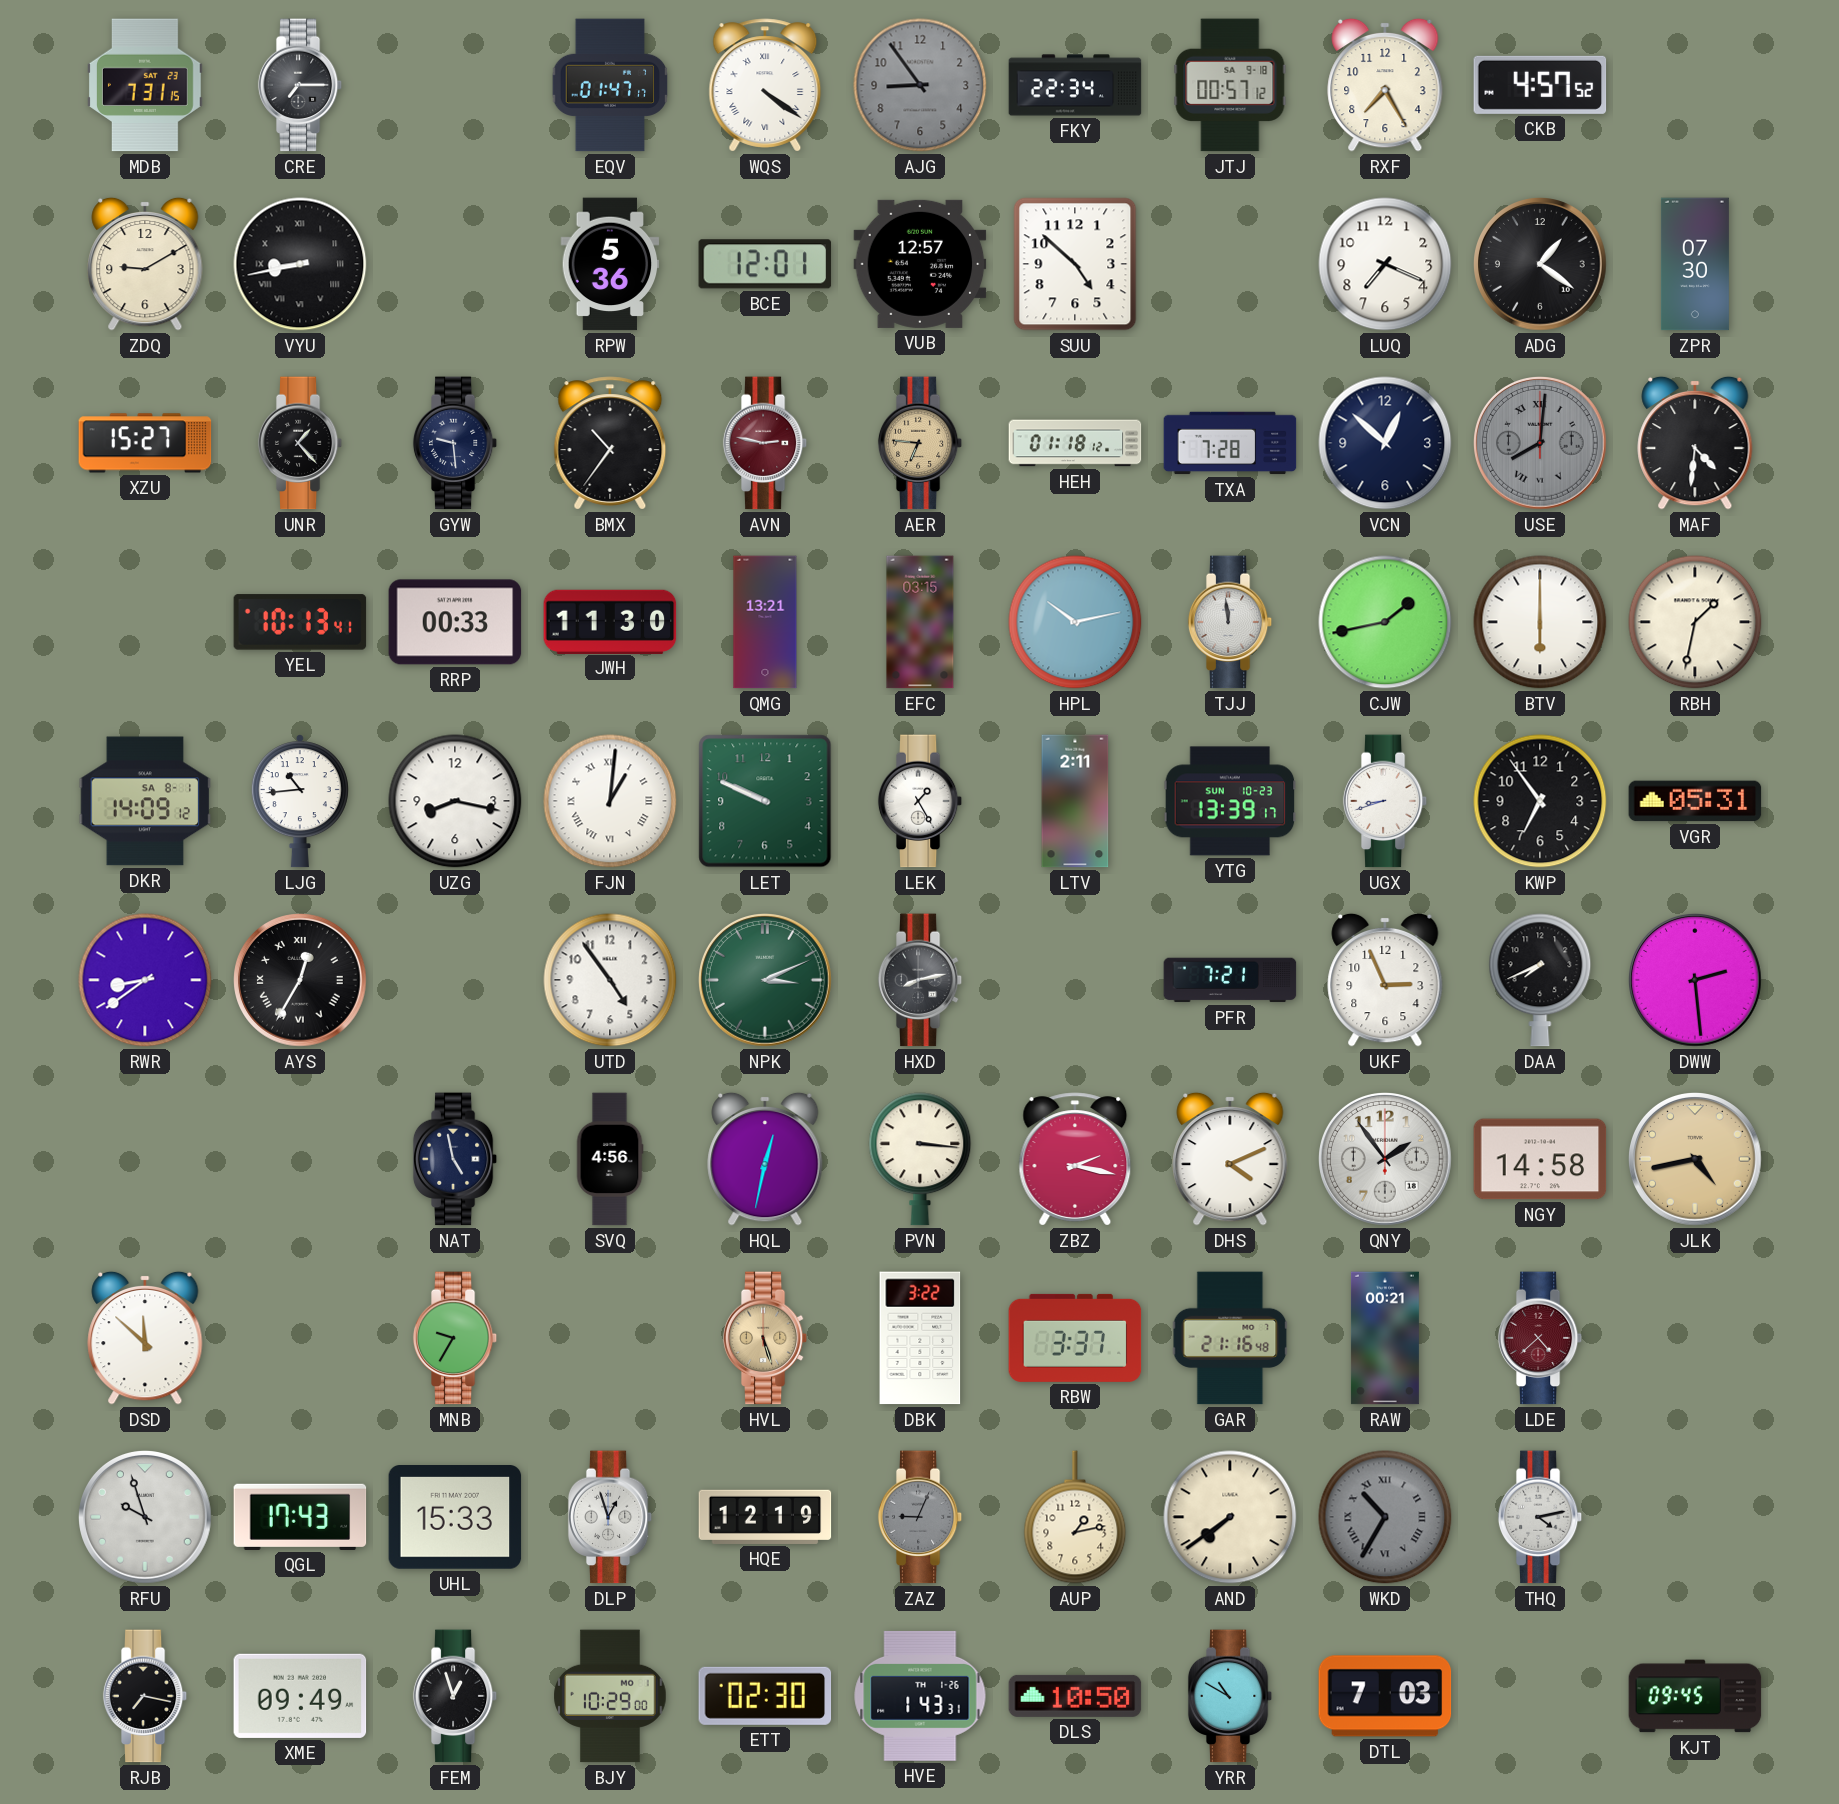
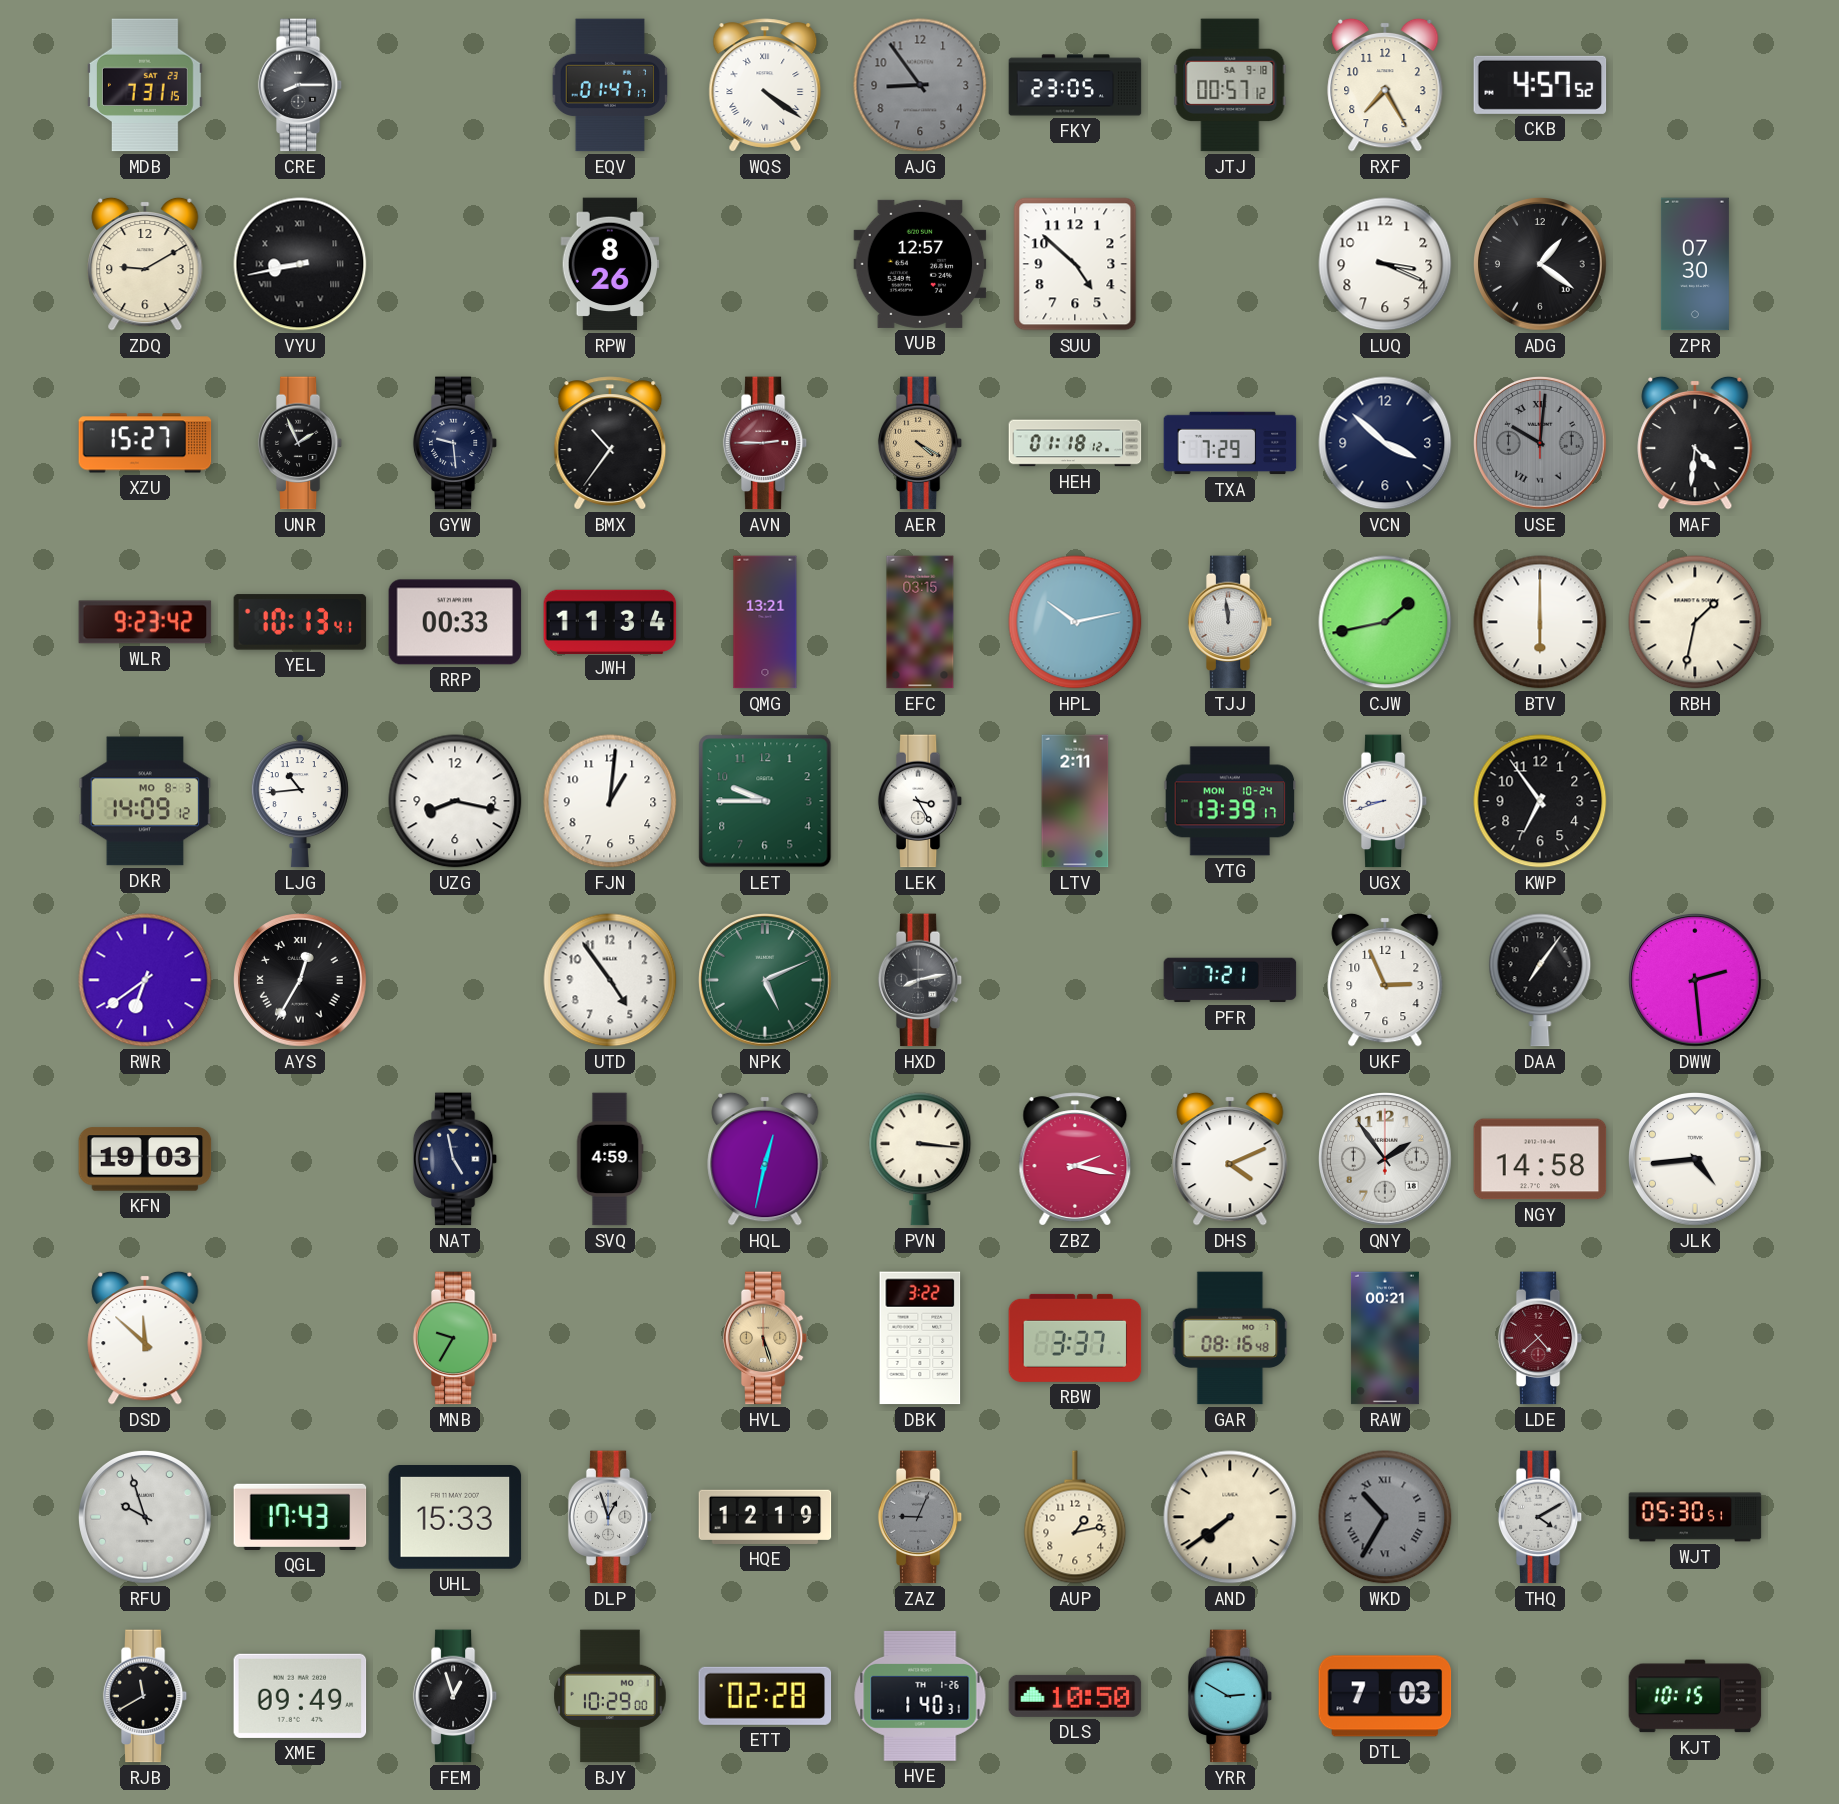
CRE: 7:15 -> 8:15
FKY: 22:34 -> 23:05
RPW: 5:36 -> 8:26
BCE: 12:01 -> none
LUQ: 7:19 -> 3:19
UNR: 1:23 -> 1:56
AVN: 2:47 -> 2:45
AER: 6:46 -> 4:20
TXA: 7:28 -> 7:29
VCN: 12:52 -> 3:52
USE: 8:01 -> 10:01
WLR: none -> 9:23
JWH: 11:30 -> 11:34
DKR date: SA 8-1 -> MO 8-3
FJN numerals: Roman -> Arabic
LET: 9:49 -> 9:45
LEK: 1:25 -> 3:25
YTG date: SUN 10-23 -> MON 10-24
VGR: 05:31 -> none
RWR: 8:39 -> 6:39
NPK: 3:11 -> 5:11
DAA: 7:41 -> 7:06
KFN: none -> 19:03
SVQ: 4:56 -> 4:59
JLK: 4:43 -> 4:44
JLK dial: champagne -> white
GAR: 21:16 -> 08:16
THQ: 4:13 -> 4:10
WJT: none -> 05:30
RJB: 7:17 -> 11:40
ETT: 02:30 -> 02:28
HVE: 1:43 -> 1:40
YRR: 10:50 -> 2:50
KJT: 09:45 -> 10:15
